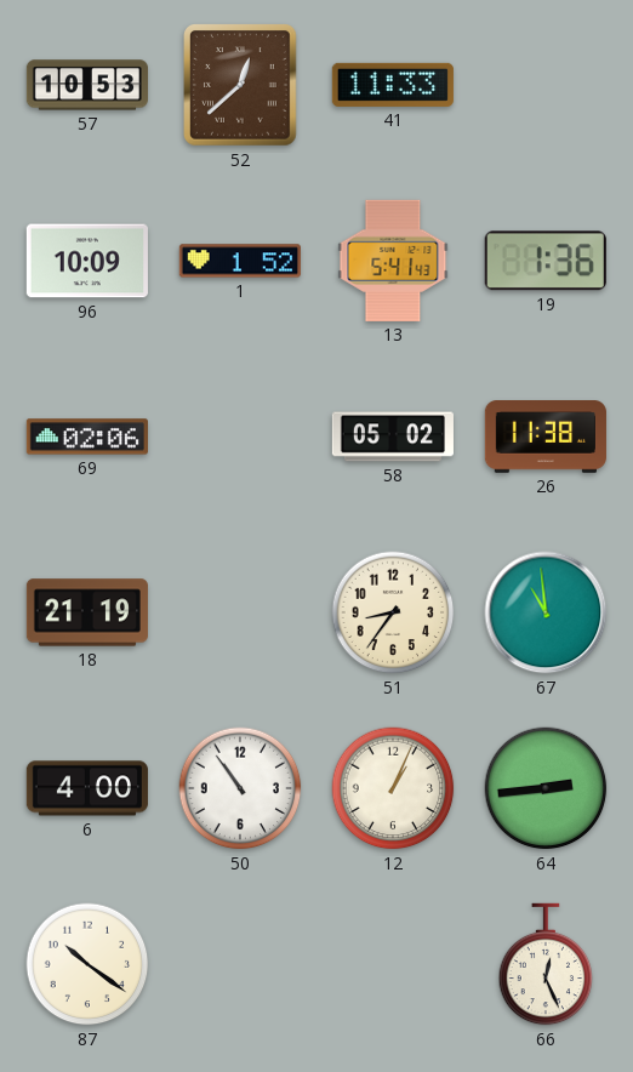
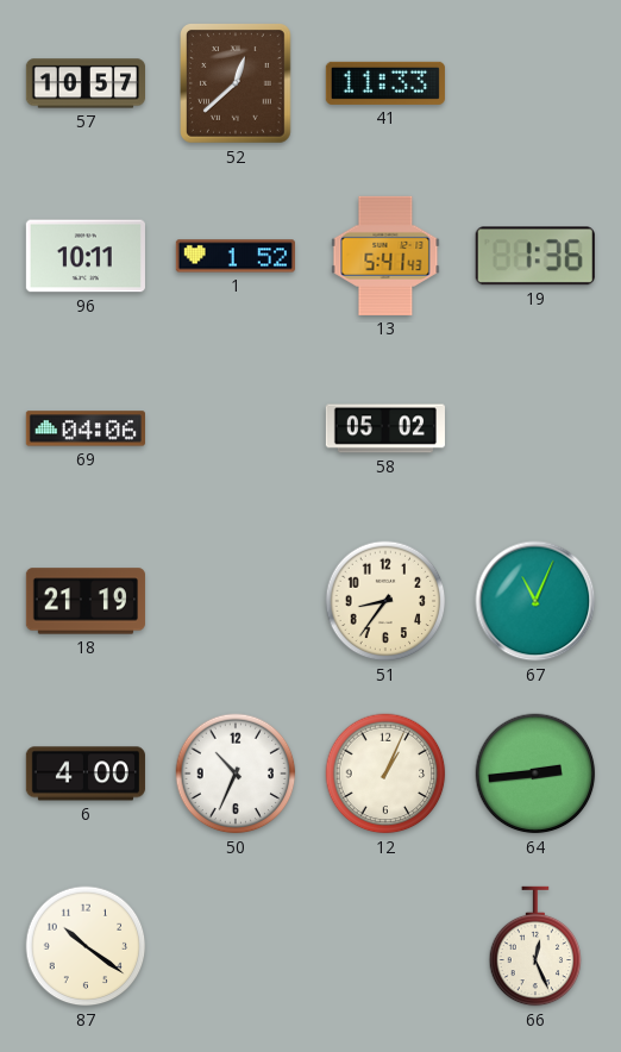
57: 10:53 -> 10:57
96: 10:09 -> 10:11
69: 02:06 -> 04:06
26: 11:38 -> none
67: 10:59 -> 11:04
50: 10:54 -> 10:34
